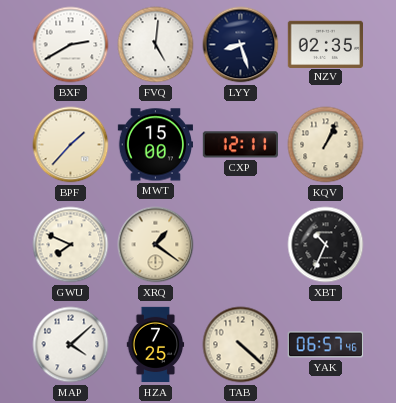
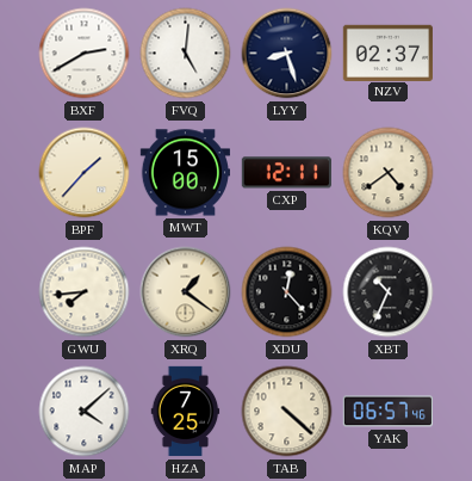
NZV: 02:35 -> 02:37
KQV: 1:04 -> 4:39
GWU: 7:49 -> 7:44
XDU: none -> 12:23
